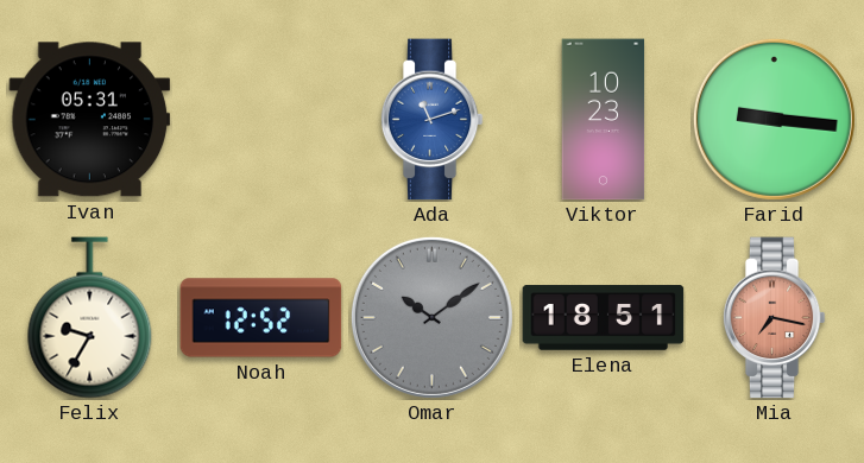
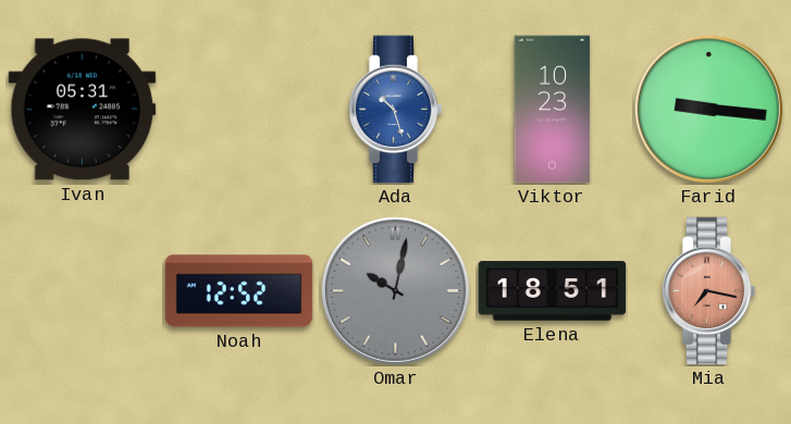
Ada: 11:12 -> 10:27
Felix: 9:35 -> none
Omar: 10:09 -> 10:02
